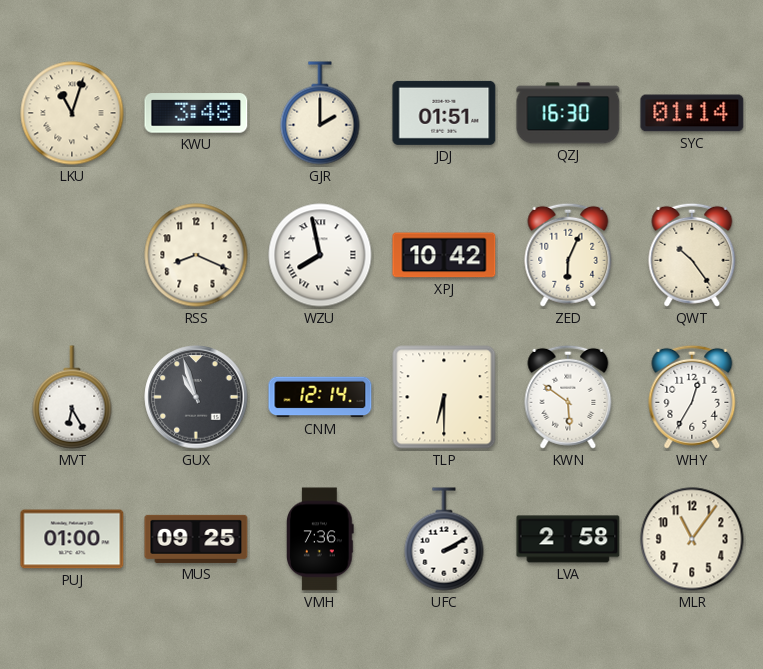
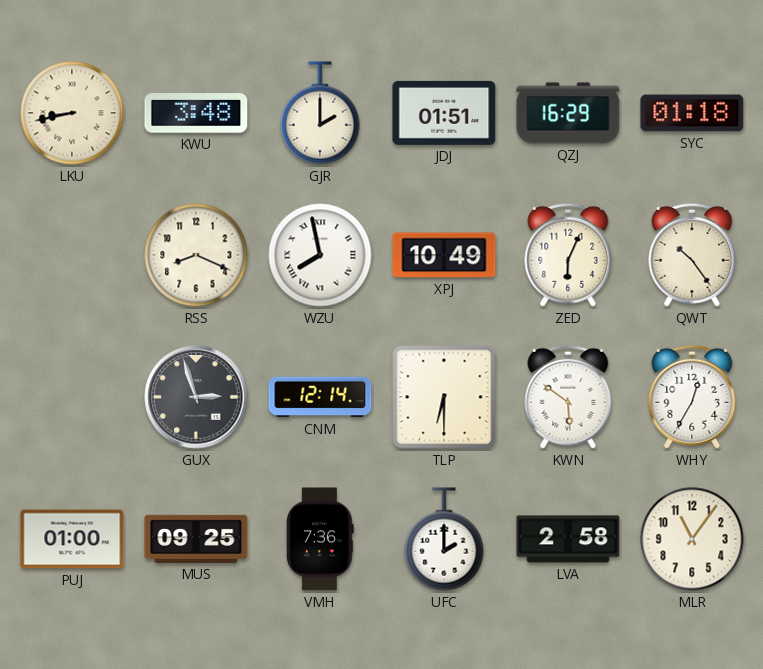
LKU: 11:03 -> 8:43
QZJ: 16:30 -> 16:29
SYC: 01:14 -> 01:18
XPJ: 10:42 -> 10:49
MVT: 6:25 -> none
GUX: 10:57 -> 2:57
UFC: 2:10 -> 2:00
